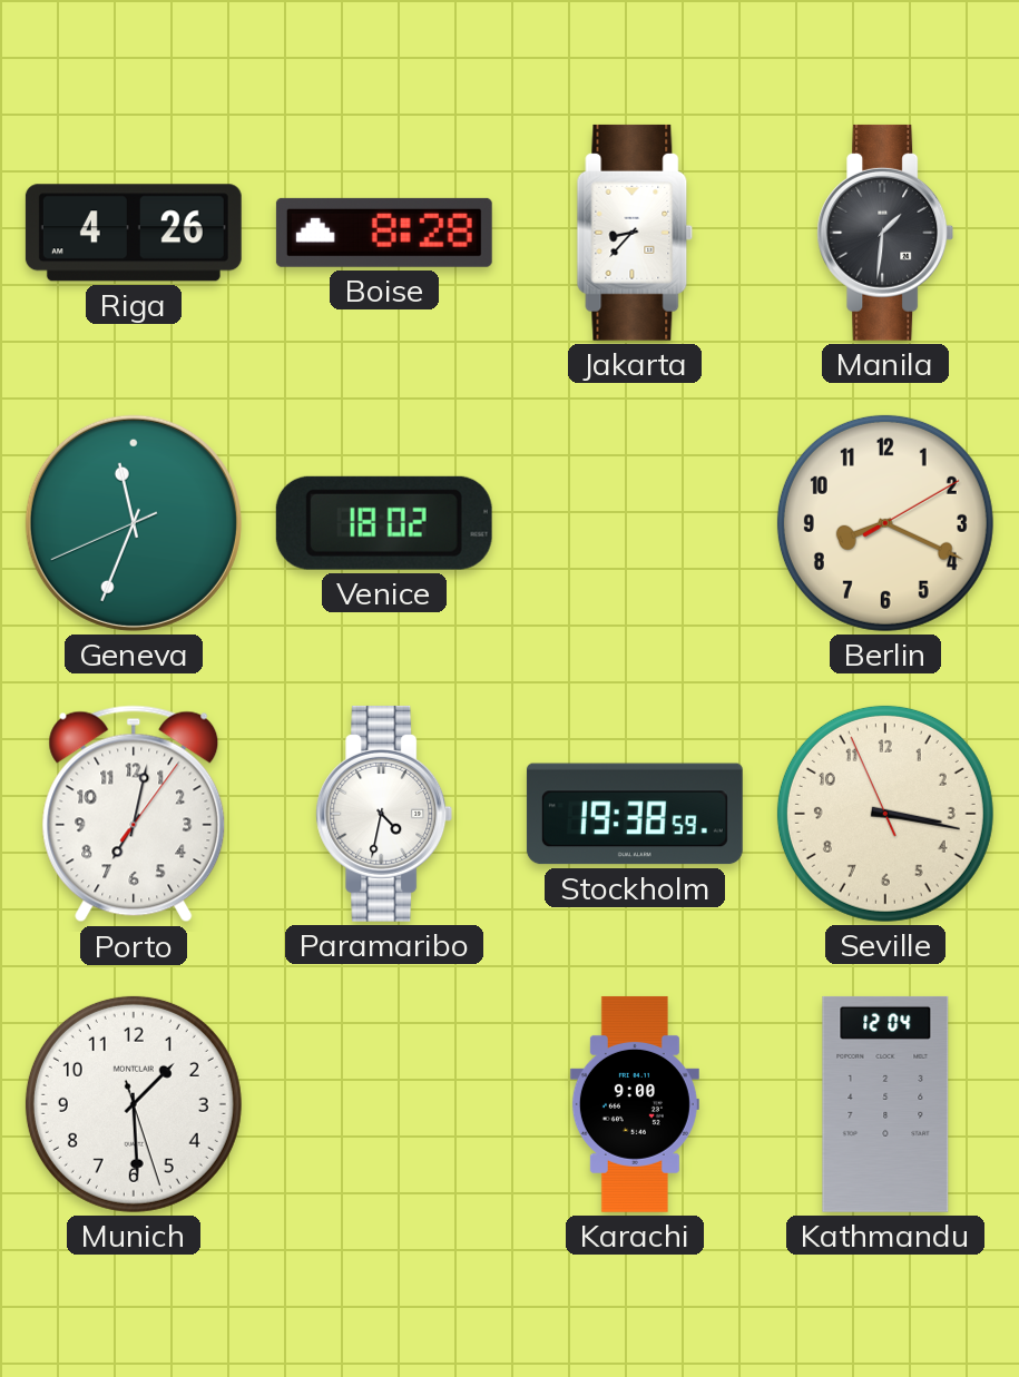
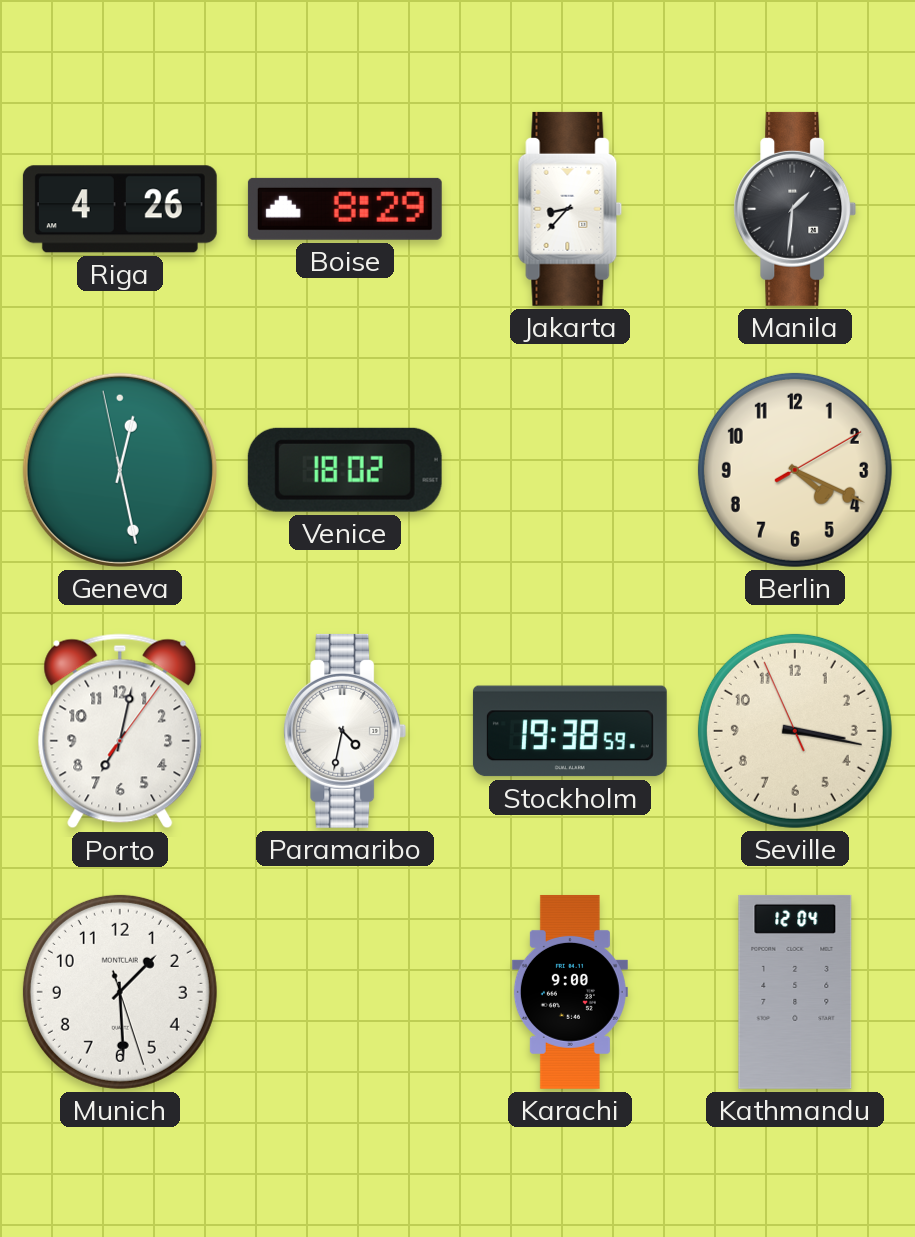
Boise: 8:28 -> 8:29
Geneva: 11:33 -> 12:27
Berlin: 8:19 -> 4:19
